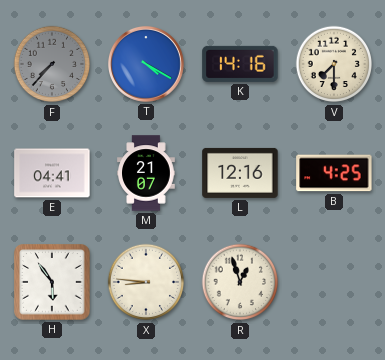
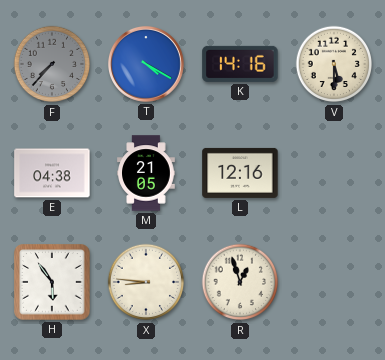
V: 7:30 -> 5:30
E: 04:41 -> 04:38
M: 21:07 -> 21:05
B: 4:25 -> none
